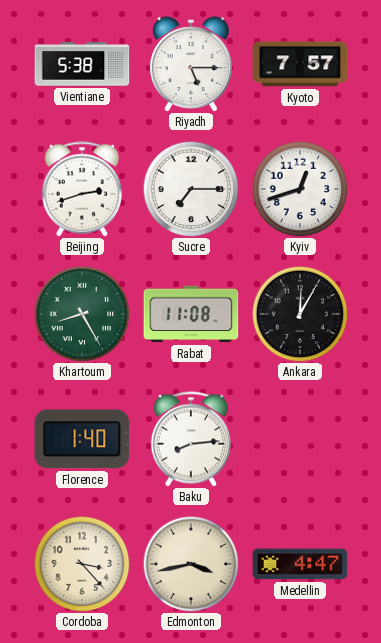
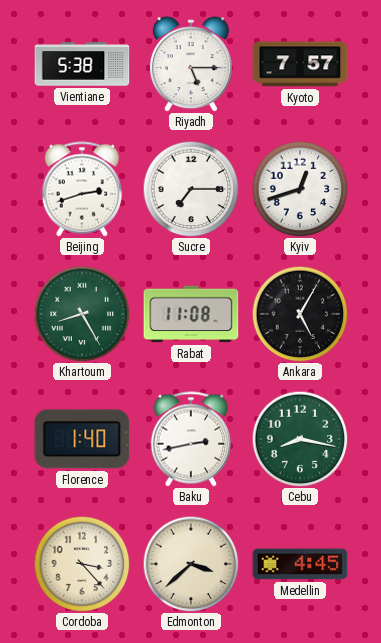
Ankara: 12:05 -> 5:05
Baku: 8:14 -> 2:43
Cebu: none -> 8:17
Edmonton: 3:43 -> 3:38
Medellin: 4:47 -> 4:45
